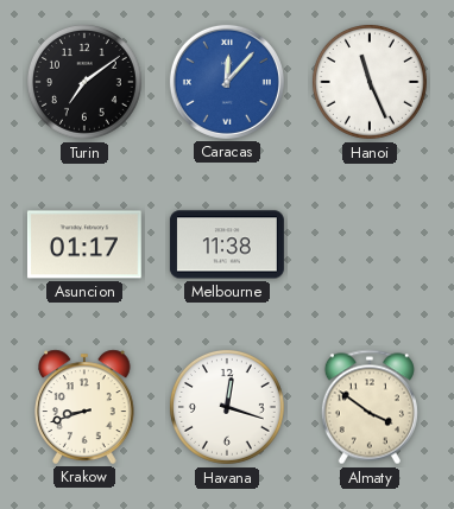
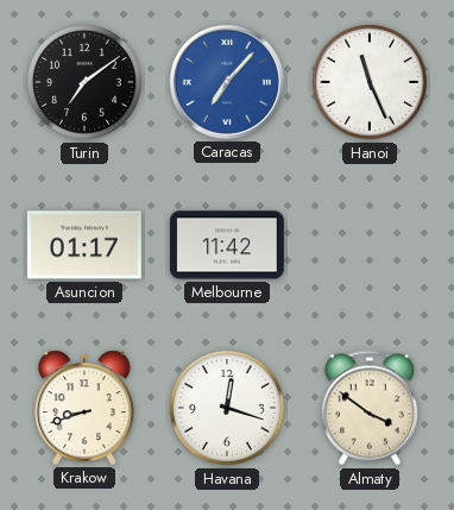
Caracas: 12:07 -> 7:07
Melbourne: 11:38 -> 11:42
